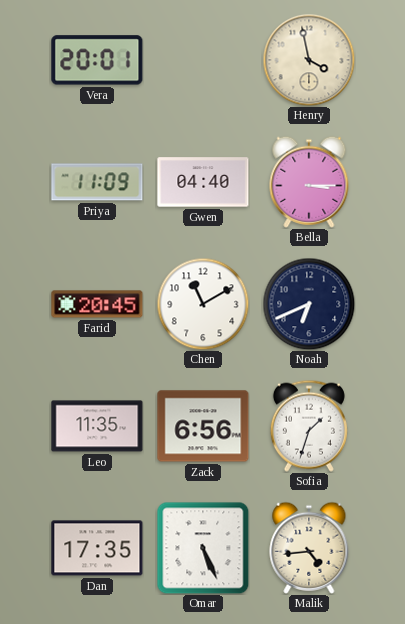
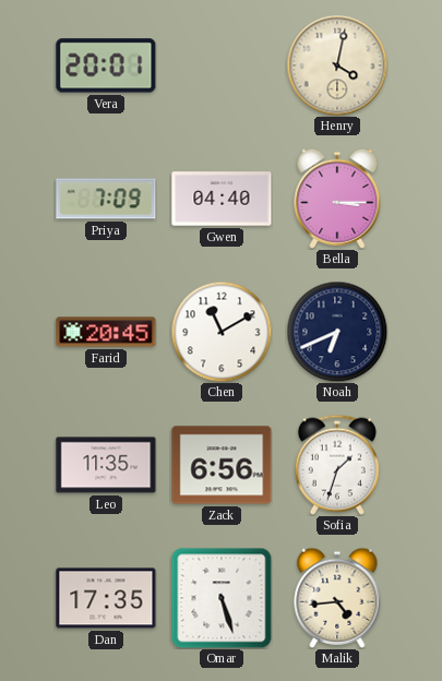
Henry: 3:58 -> 4:02
Priya: 11:09 -> 7:09
Omar: 5:26 -> 5:27
